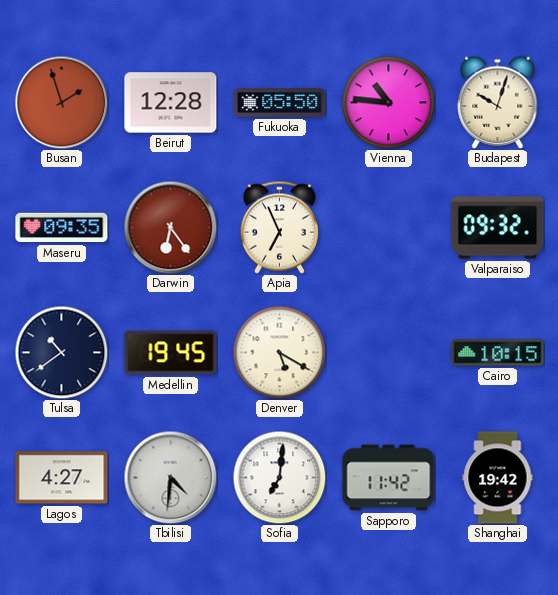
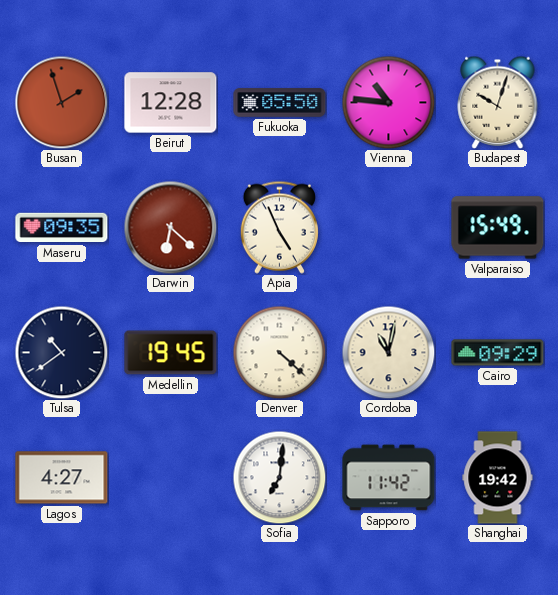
Darwin: 6:24 -> 6:22
Apia: 6:56 -> 4:56
Valparaiso: 09:32 -> 15:49
Denver: 5:20 -> 4:22
Cordoba: none -> 11:02
Cairo: 10:15 -> 09:29
Tbilisi: 4:31 -> none
